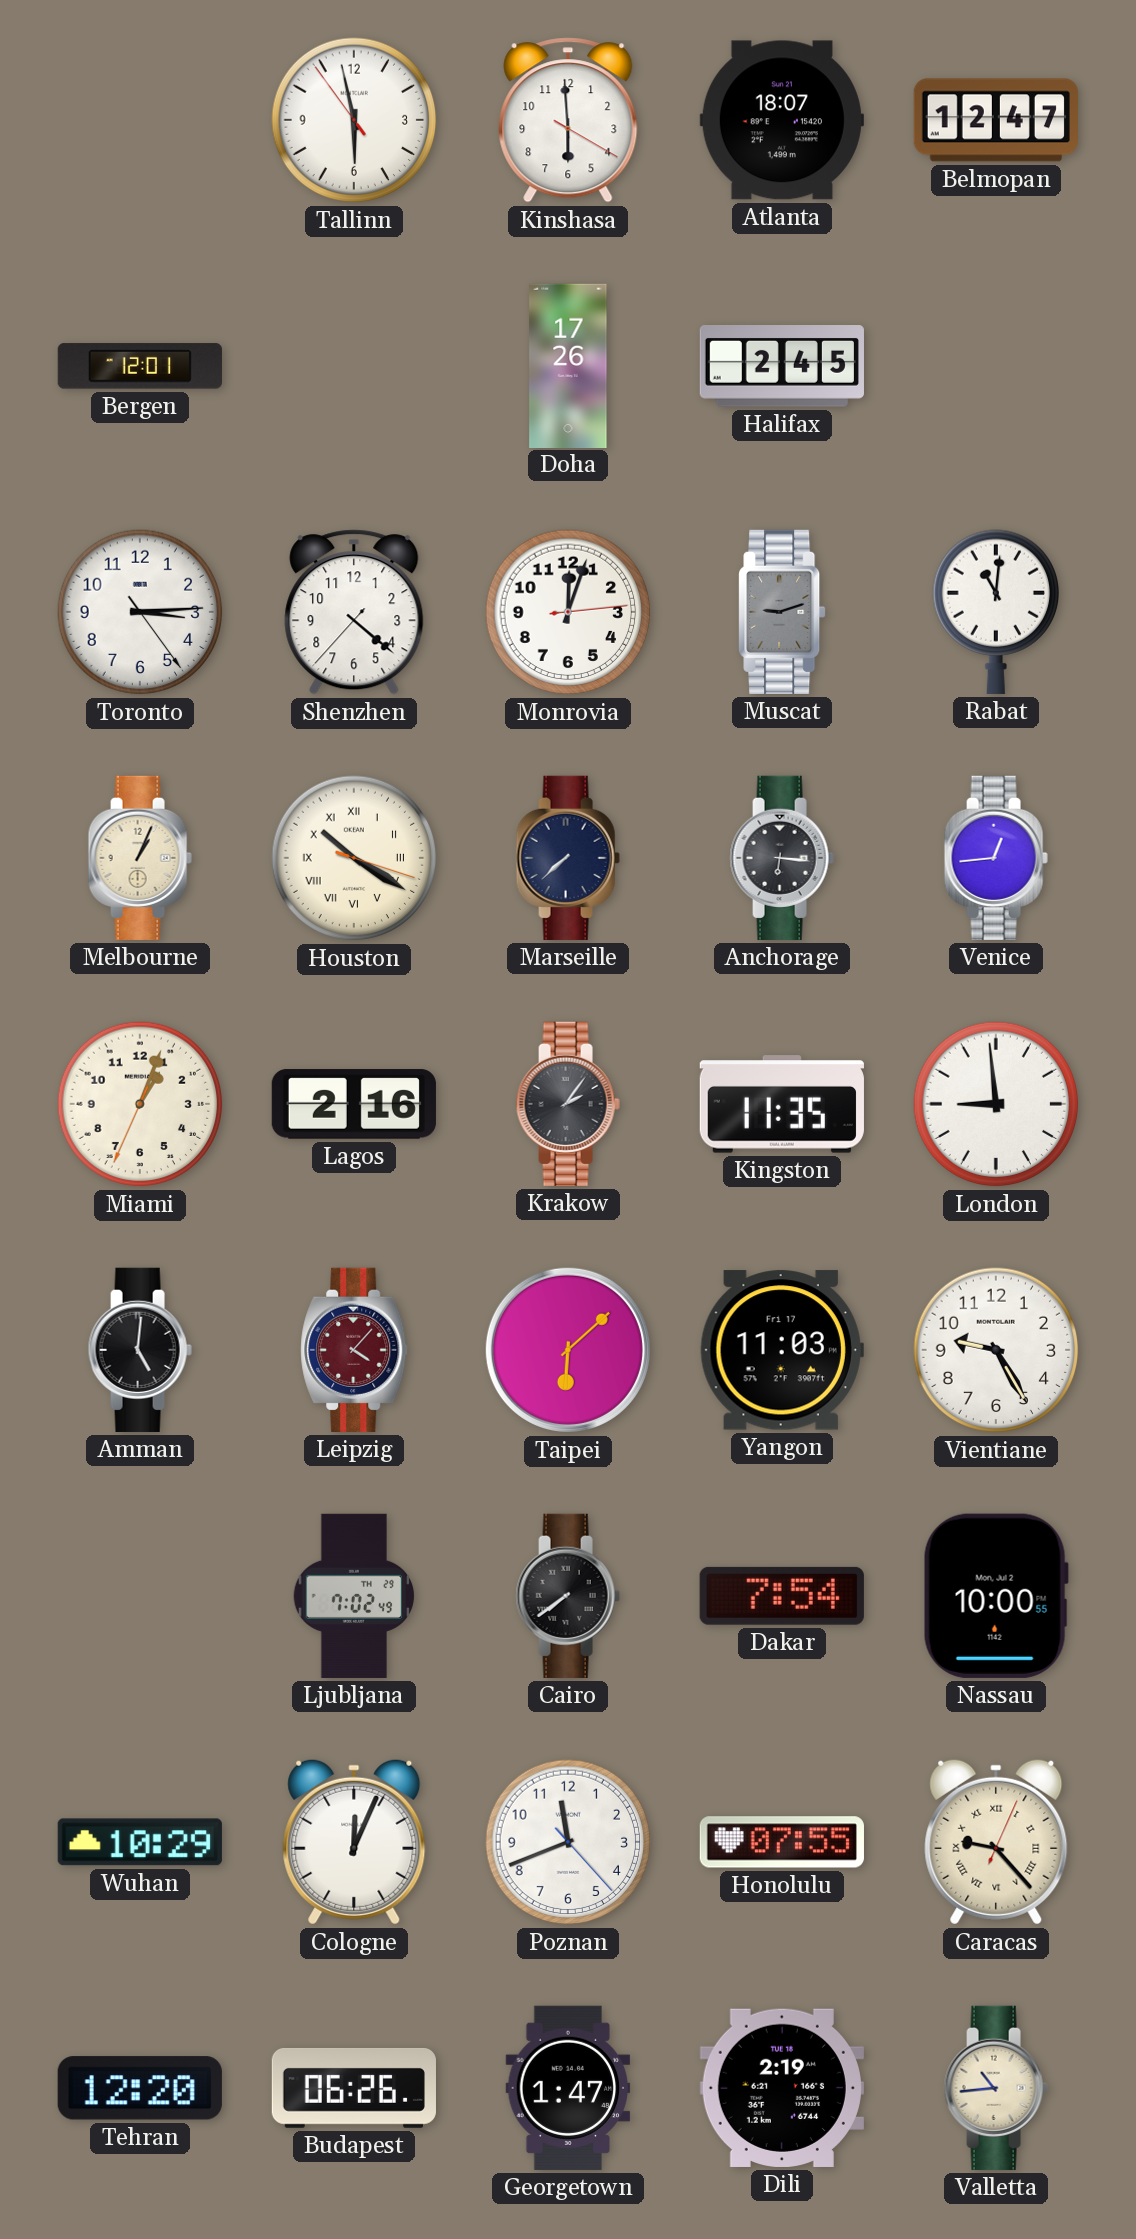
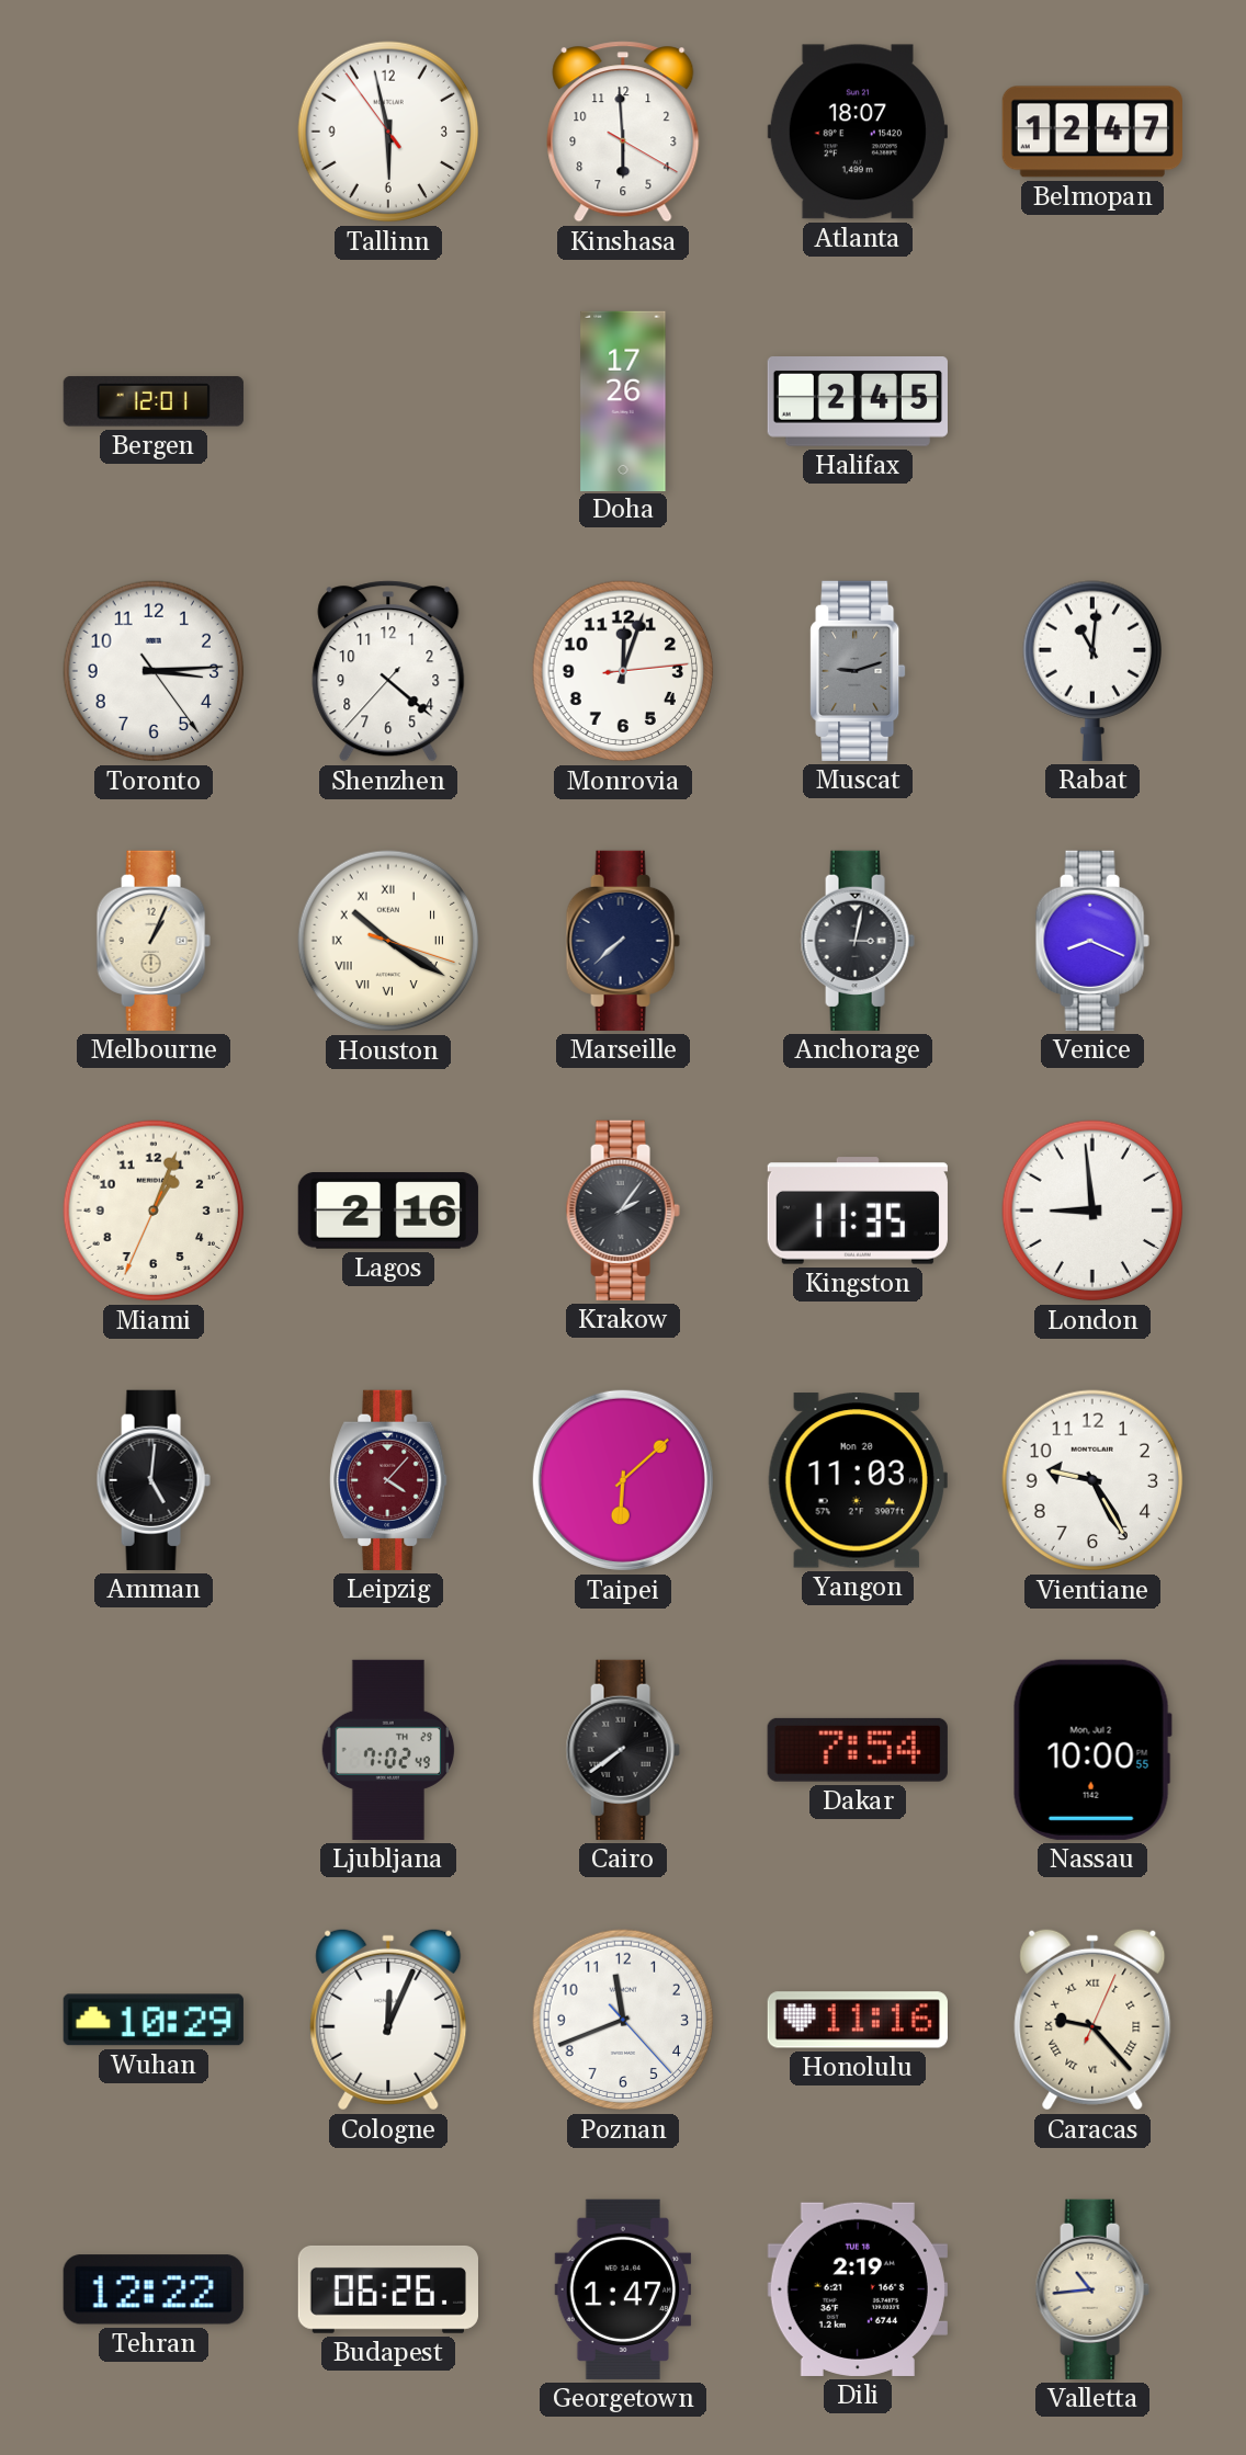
Anchorage: 6:16 -> 3:02
Venice: 12:44 -> 8:19
Yangon date: Fri 17 -> Mon 20
Honolulu: 07:55 -> 11:16
Tehran: 12:20 -> 12:22
